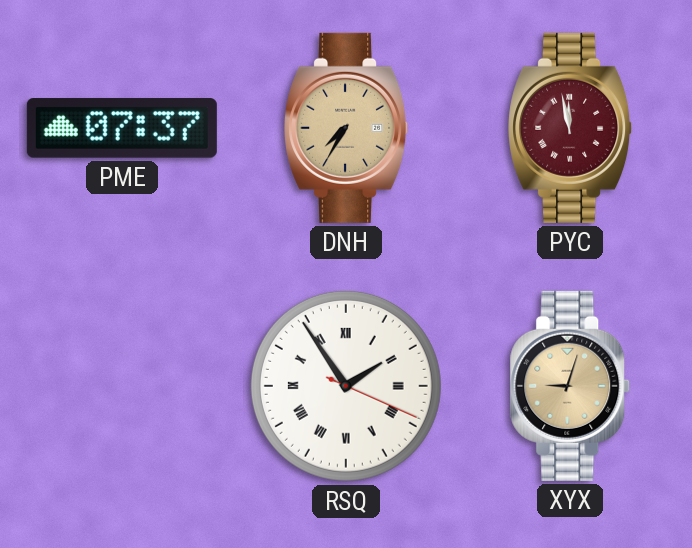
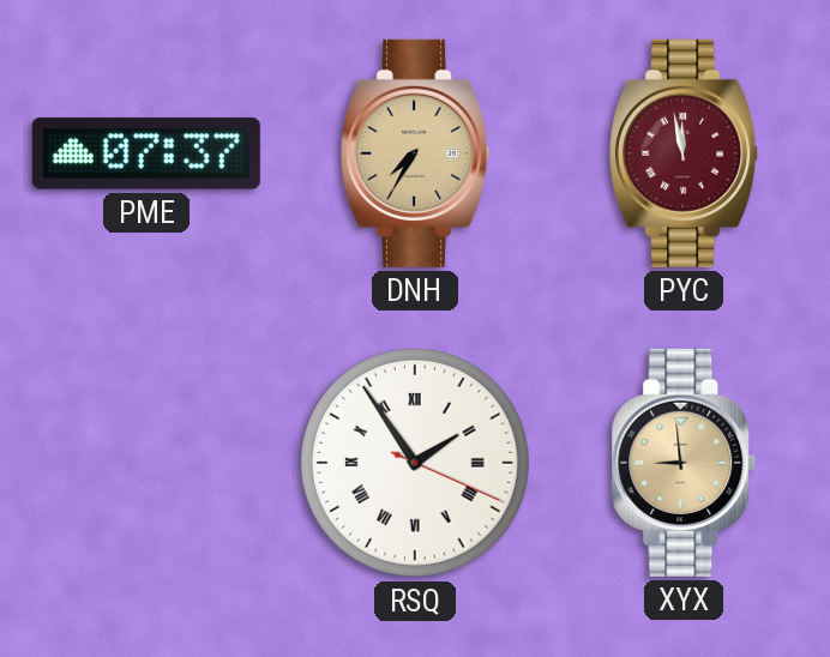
XYX: 9:03 -> 8:59
